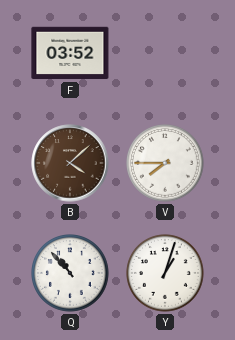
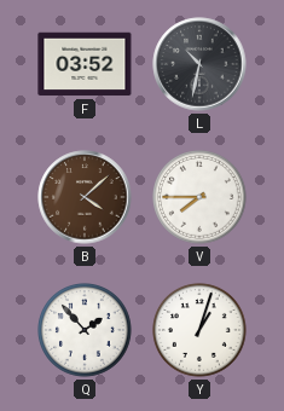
L: none -> 10:32
Q: 10:53 -> 1:53
